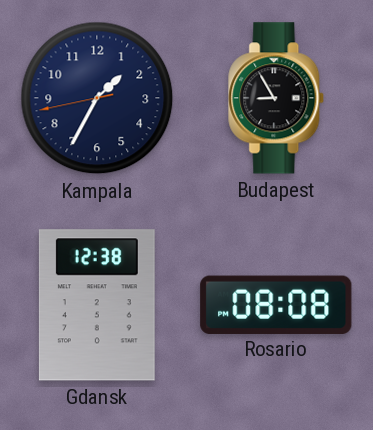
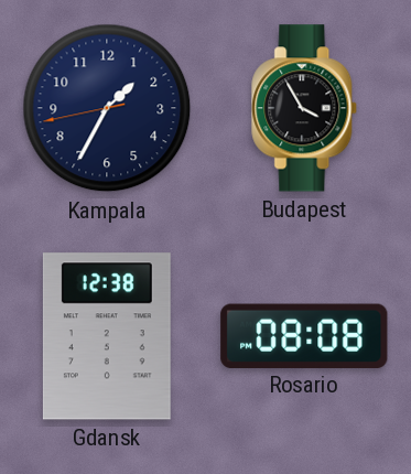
Budapest: 8:55 -> 3:55
